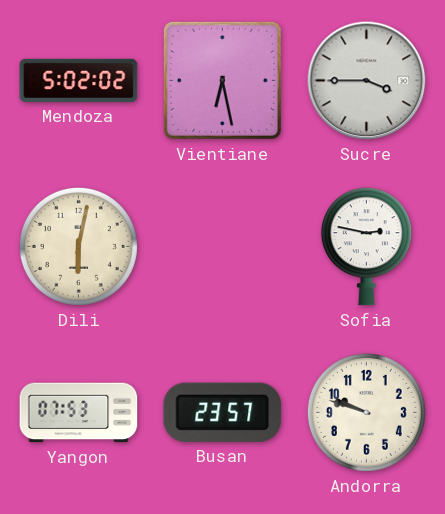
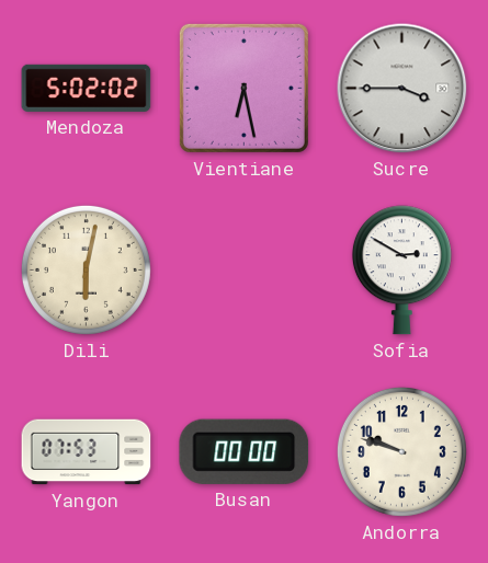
Sofia: 2:47 -> 2:50
Busan: 23:57 -> 00:00
